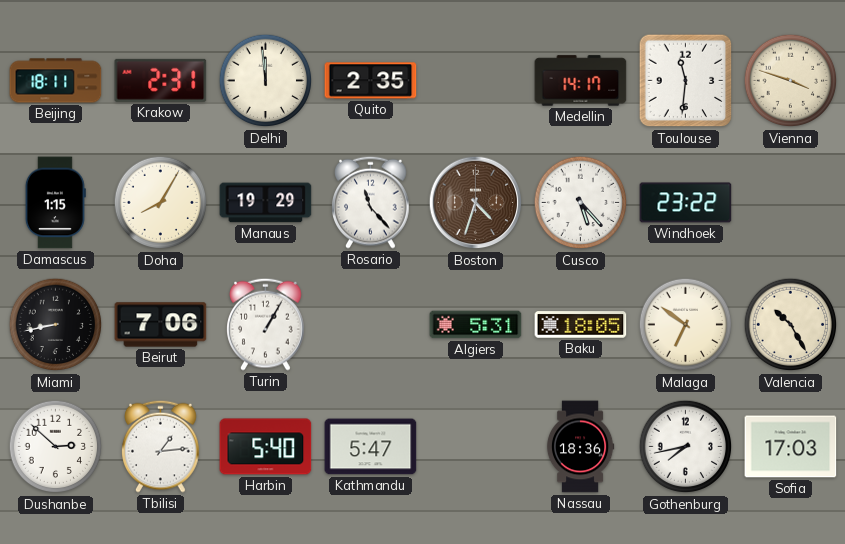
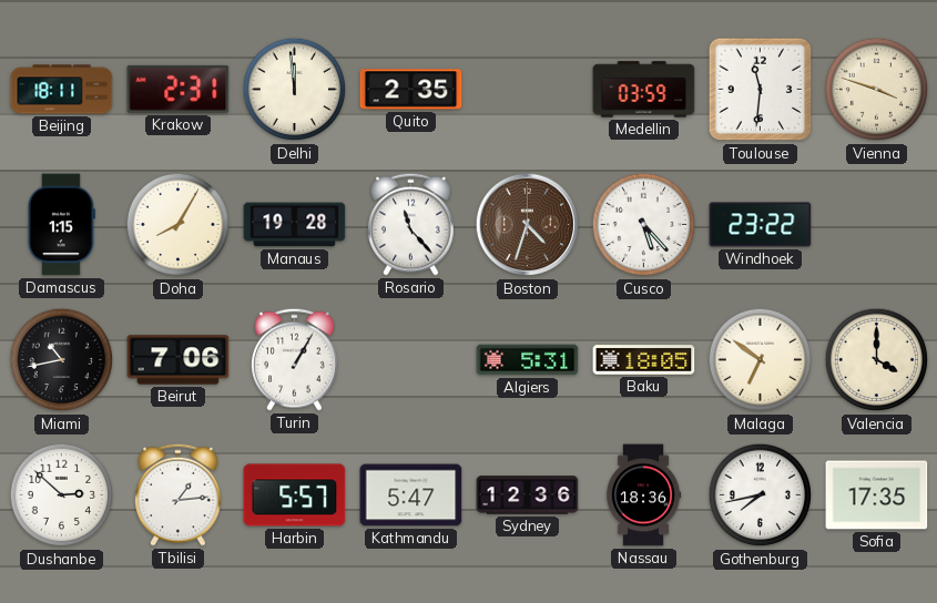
Medellin: 14:17 -> 03:59
Manaus: 19:29 -> 19:28
Miami: 8:43 -> 10:43
Valencia: 10:25 -> 4:00
Harbin: 5:40 -> 5:57
Sydney: none -> 12:36
Sofia: 17:03 -> 17:35
